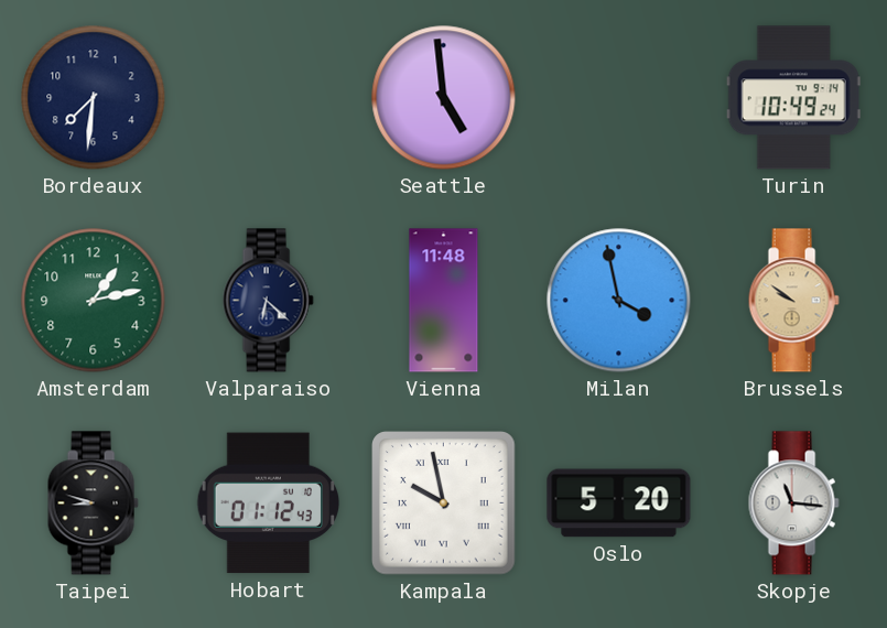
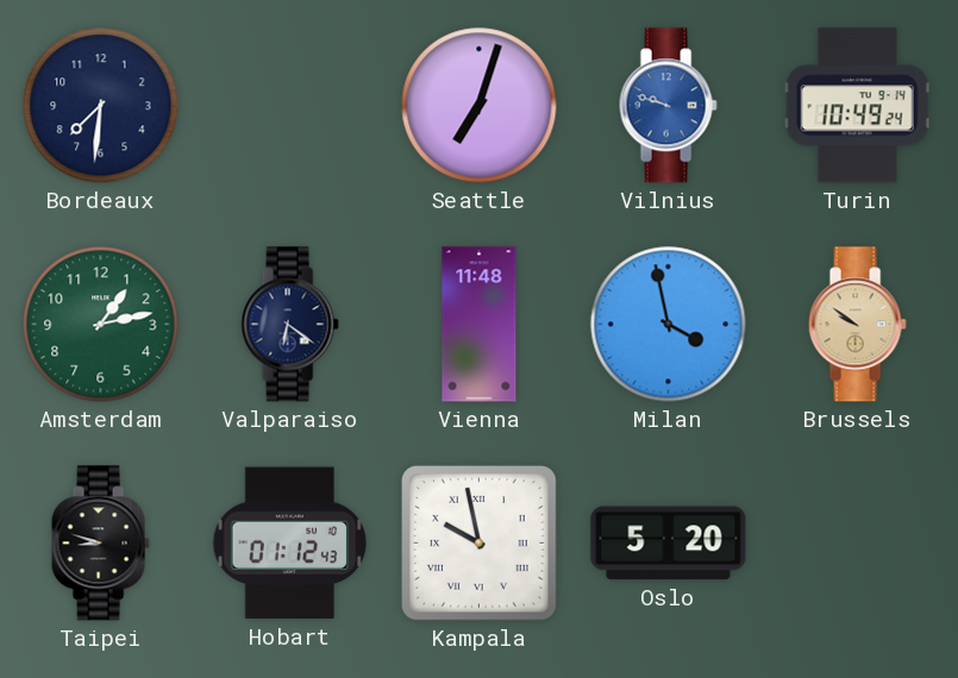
Seattle: 4:59 -> 7:03
Vilnius: none -> 9:48
Valparaiso: 6:22 -> 6:21
Skopje: 11:16 -> none
